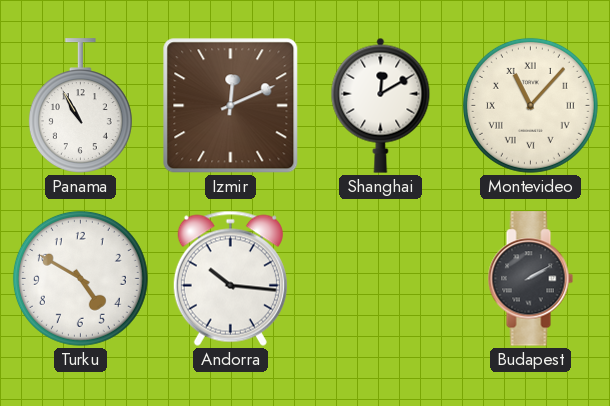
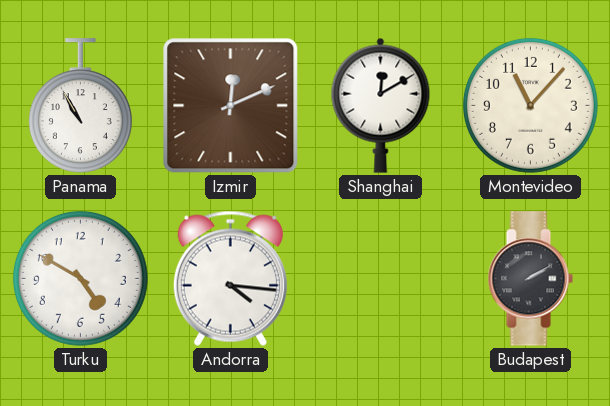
Montevideo numerals: Roman -> Arabic
Andorra: 10:16 -> 4:16
